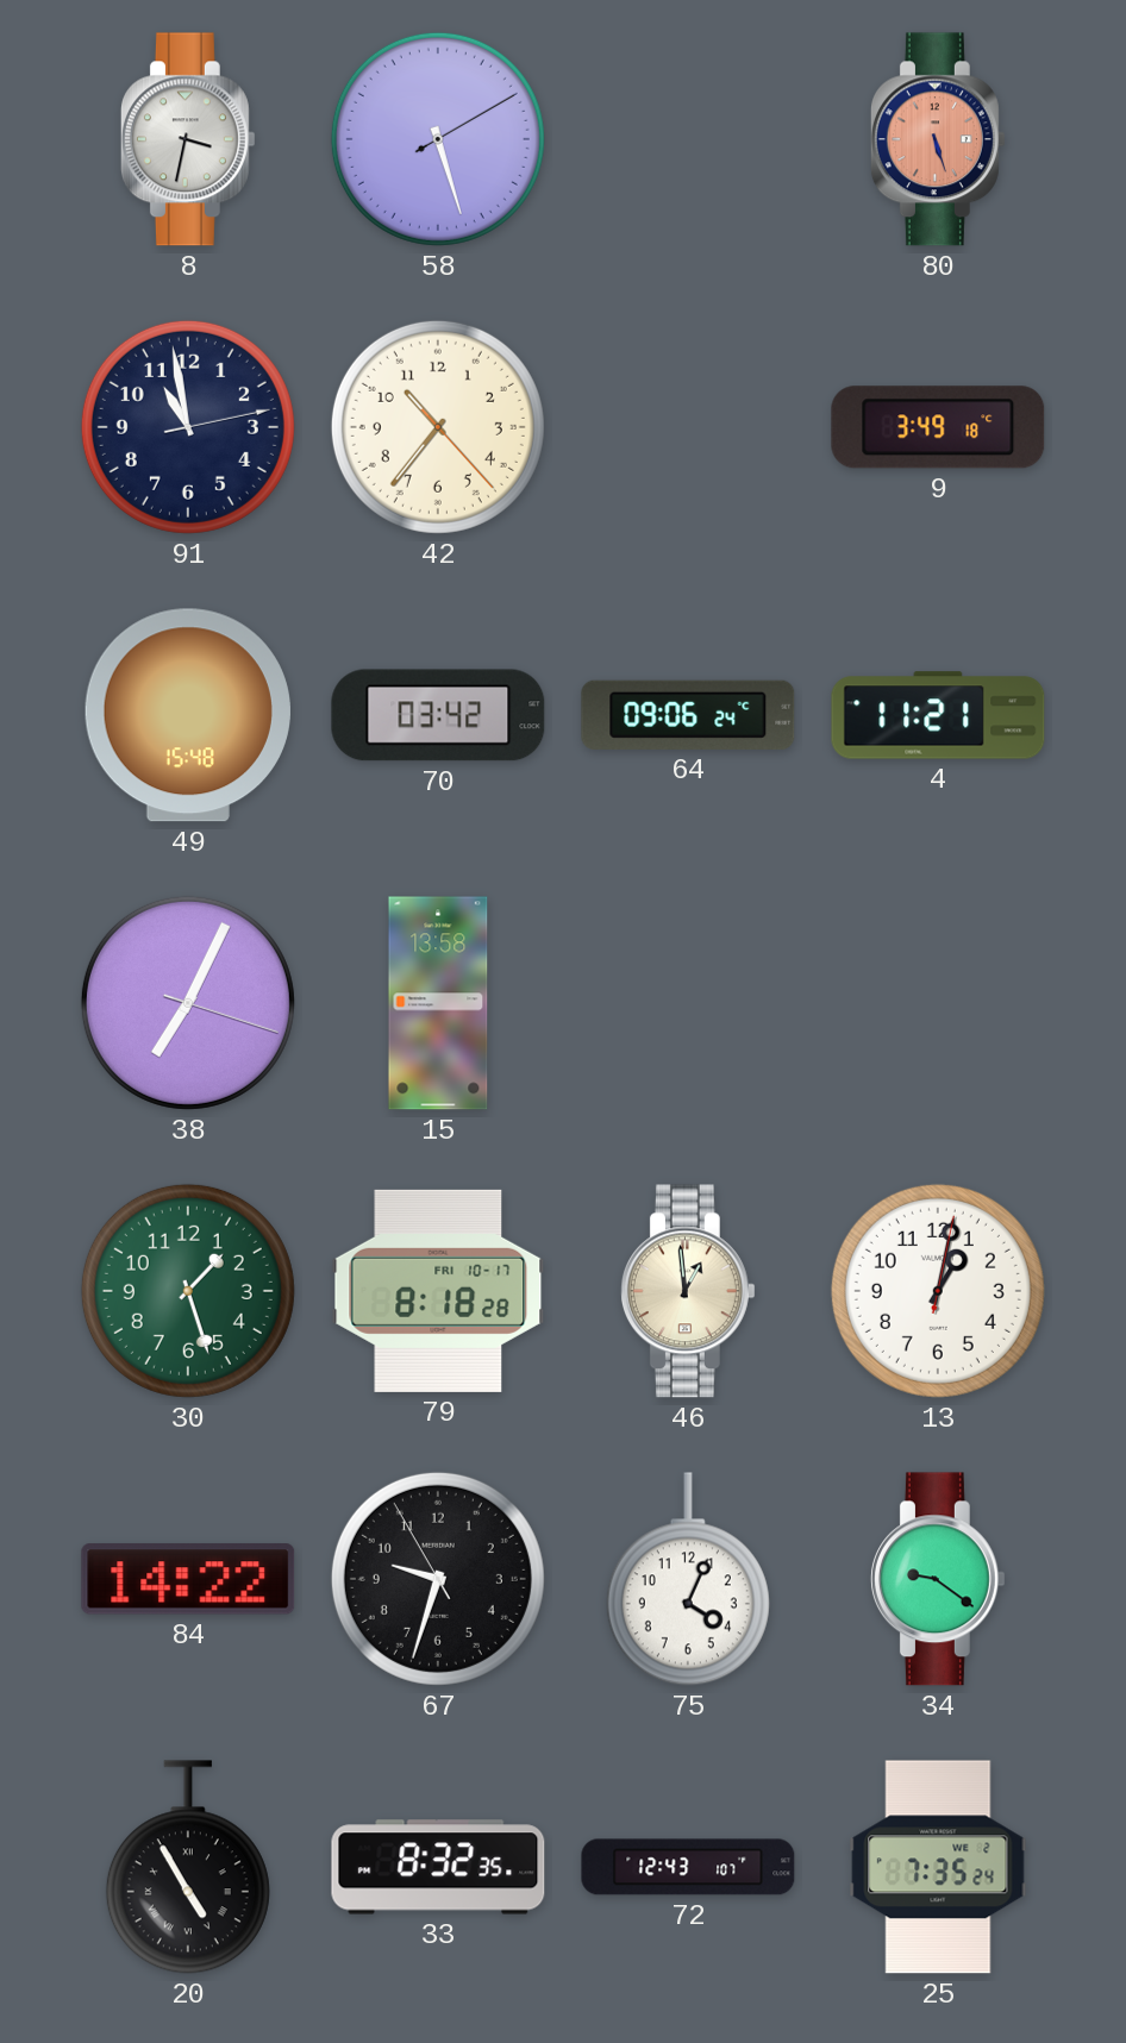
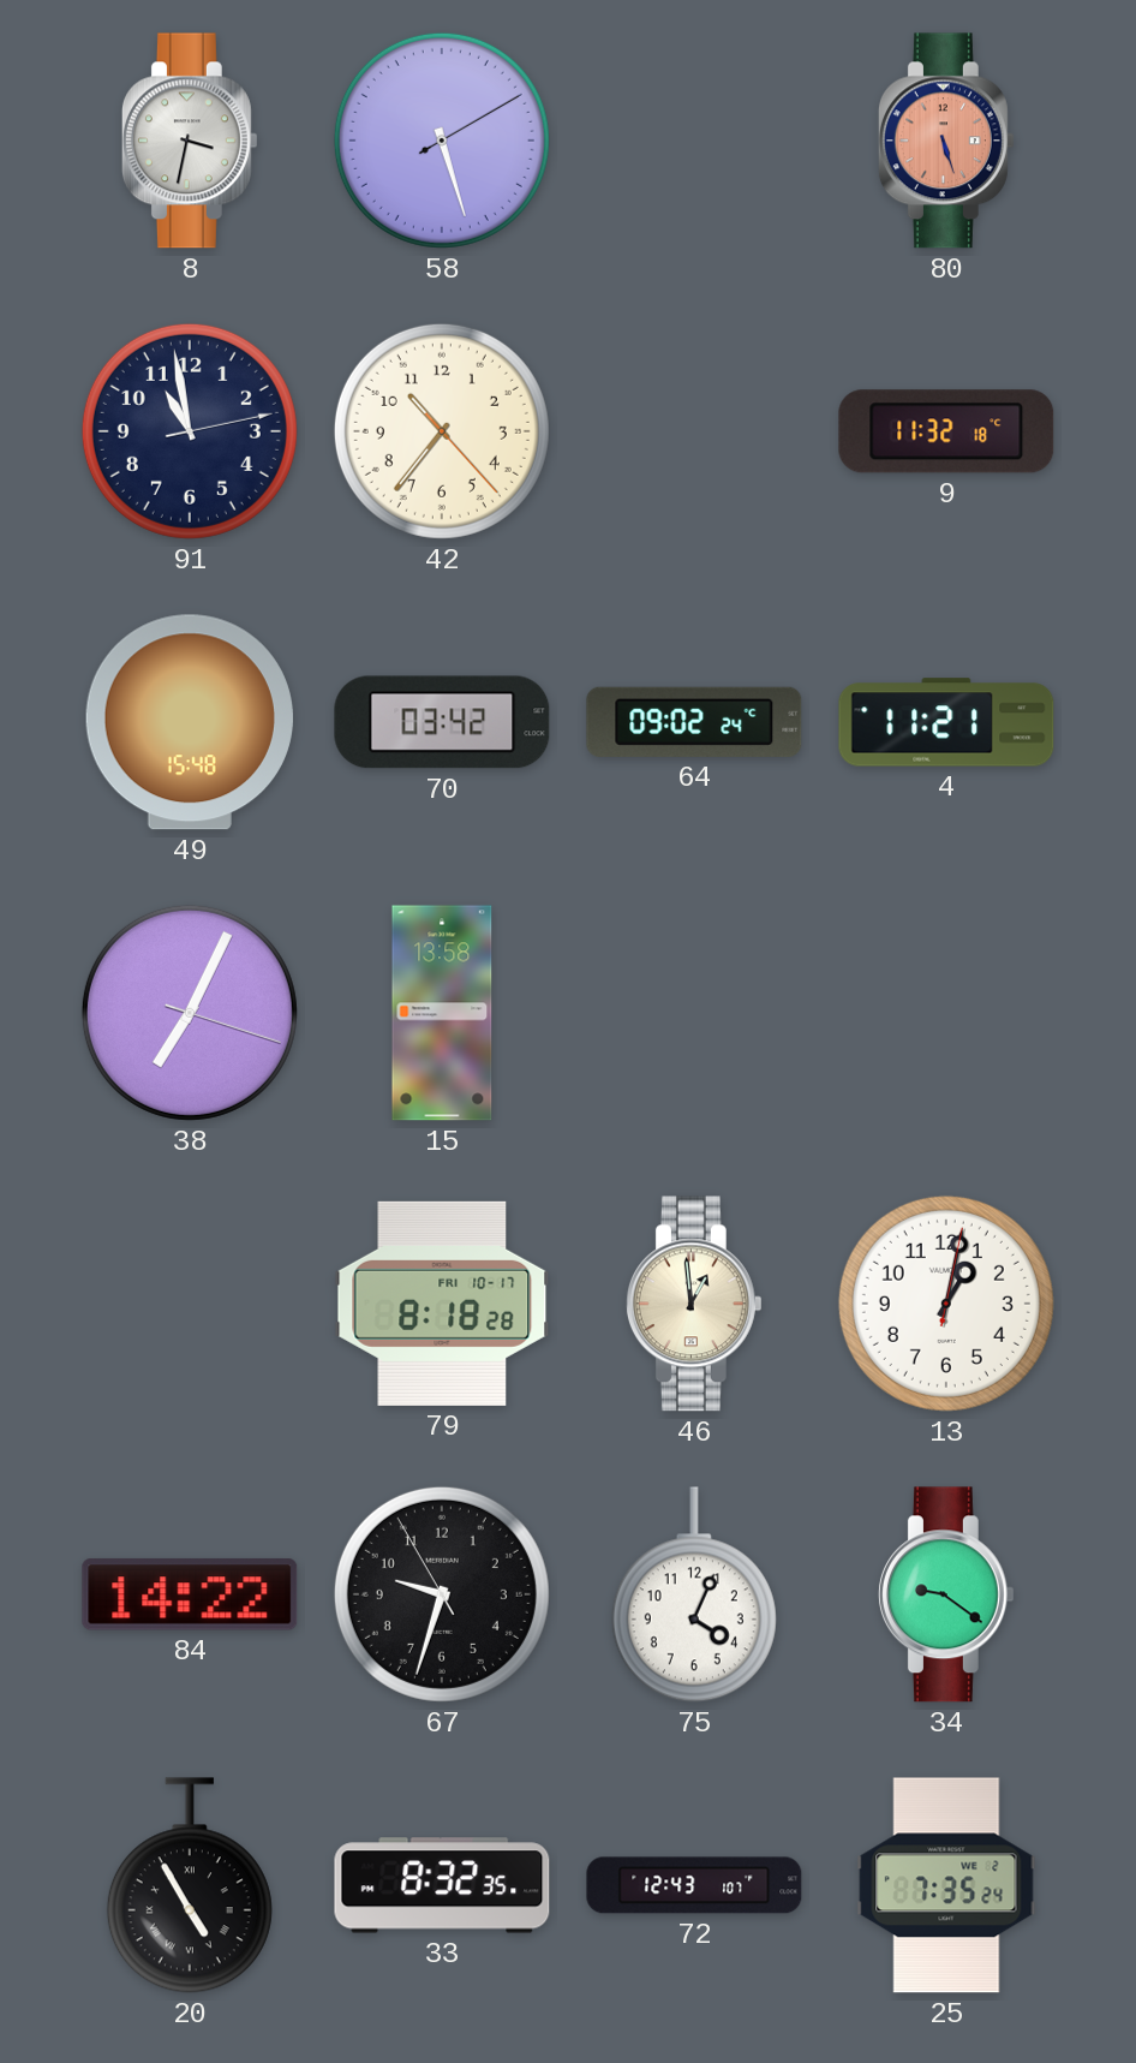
9: 3:49 -> 11:32
64: 09:06 -> 09:02
30: 1:27 -> none
